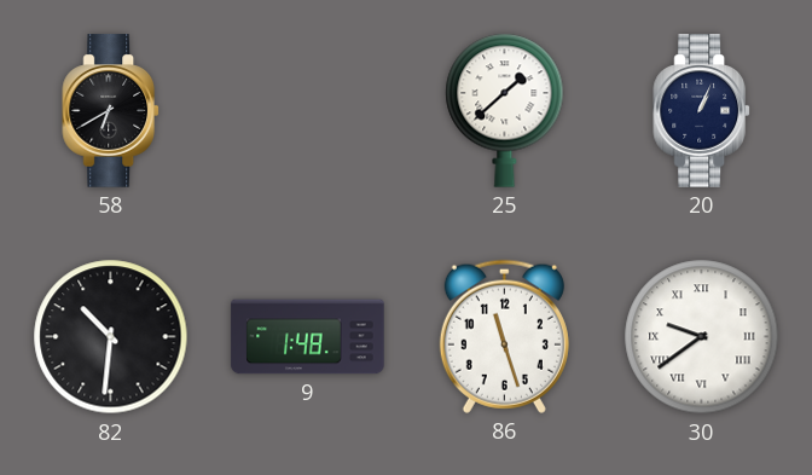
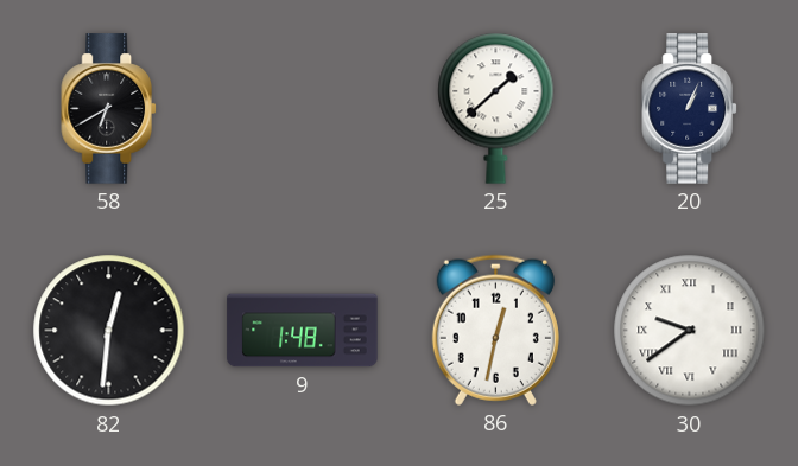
82: 10:31 -> 12:31
86: 11:27 -> 12:32
